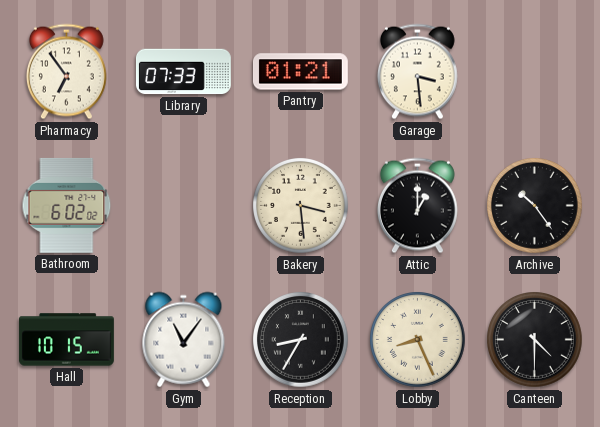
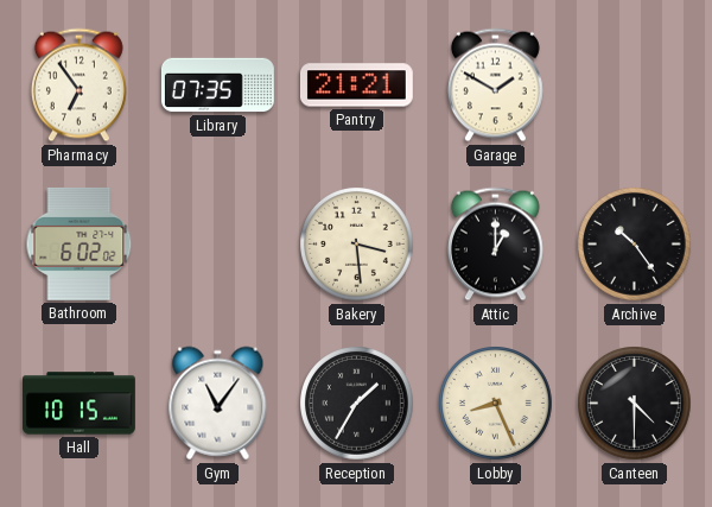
Library: 07:33 -> 07:35
Pantry: 01:21 -> 21:21
Garage: 3:29 -> 1:50
Reception: 8:35 -> 1:35
